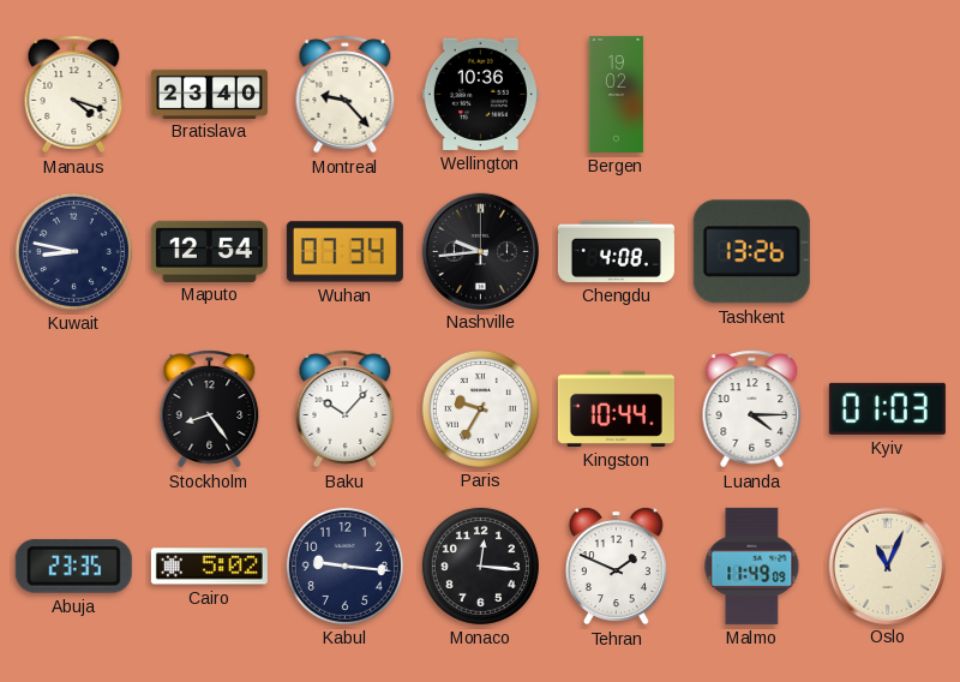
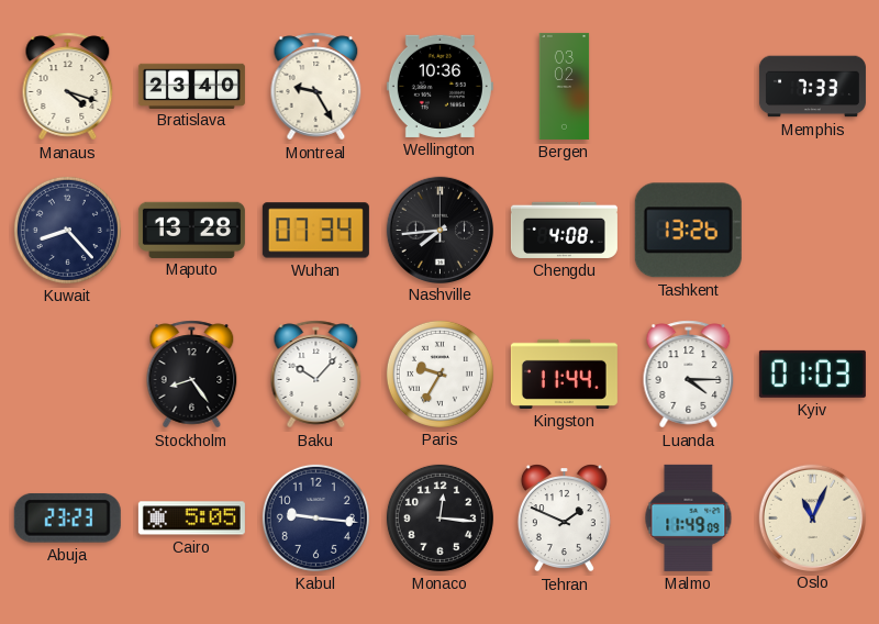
Montreal: 9:23 -> 9:25
Bergen: 19:02 -> 03:02
Memphis: none -> 7:33
Kuwait: 8:47 -> 8:23
Maputo: 12:54 -> 13:28
Nashville: 9:44 -> 7:44
Kingston: 10:44 -> 11:44
Abuja: 23:35 -> 23:23
Cairo: 5:02 -> 5:05
